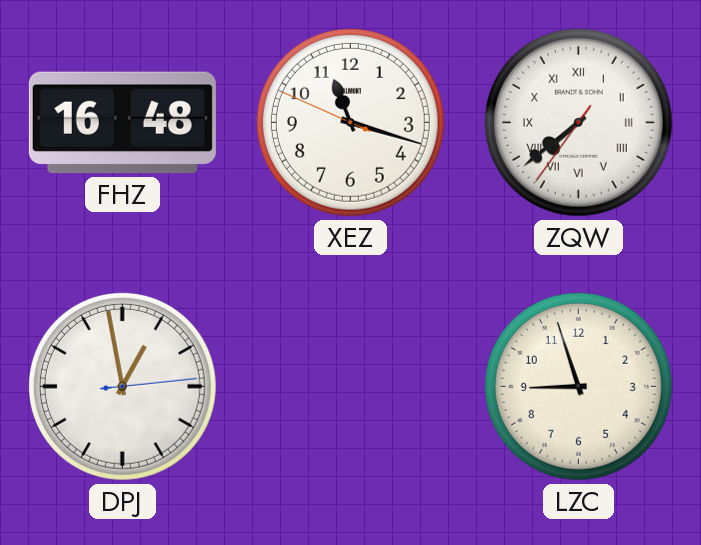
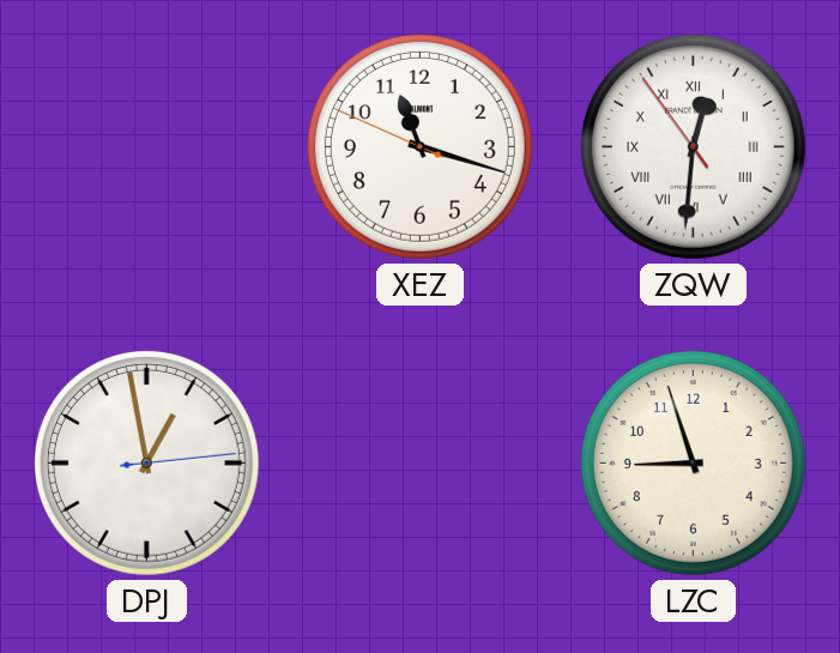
FHZ: 16:48 -> none
ZQW: 7:38 -> 12:30
